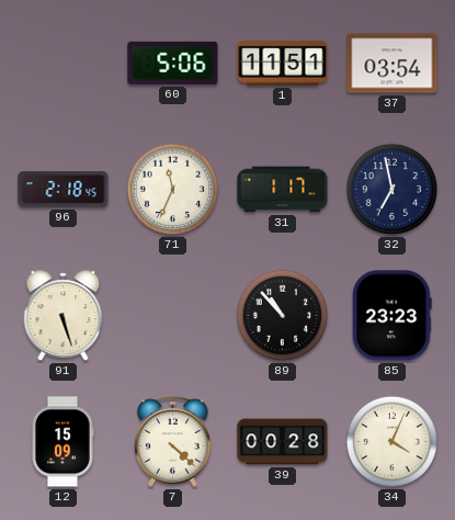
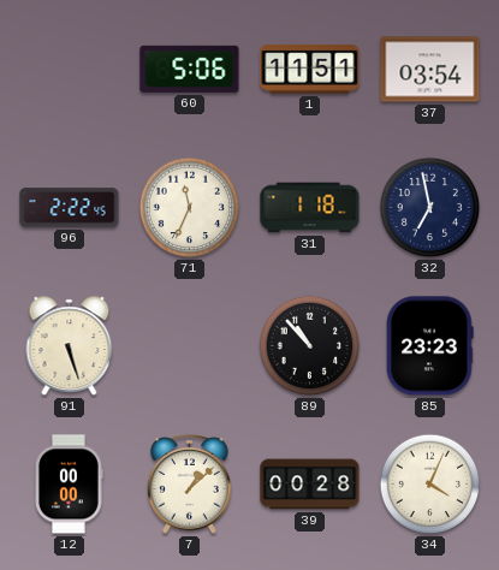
96: 2:18 -> 2:22
31: 1:17 -> 1:18
12: 15:09 -> 00:00
7: 4:22 -> 1:08
